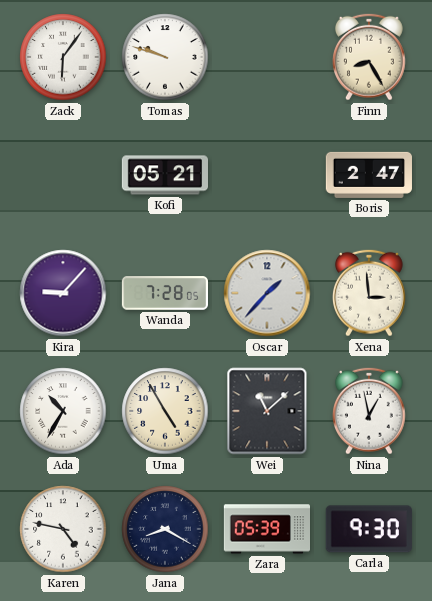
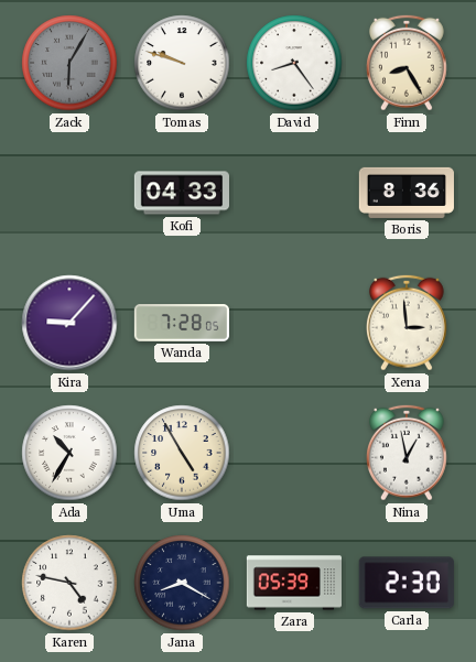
Zack: 6:06 -> 6:05
Zack dial: white -> grey
David: none -> 8:24
Kofi: 05:21 -> 04:33
Boris: 2:47 -> 8:36
Oscar: 1:37 -> none
Wei: 11:08 -> none
Carla: 9:30 -> 2:30
